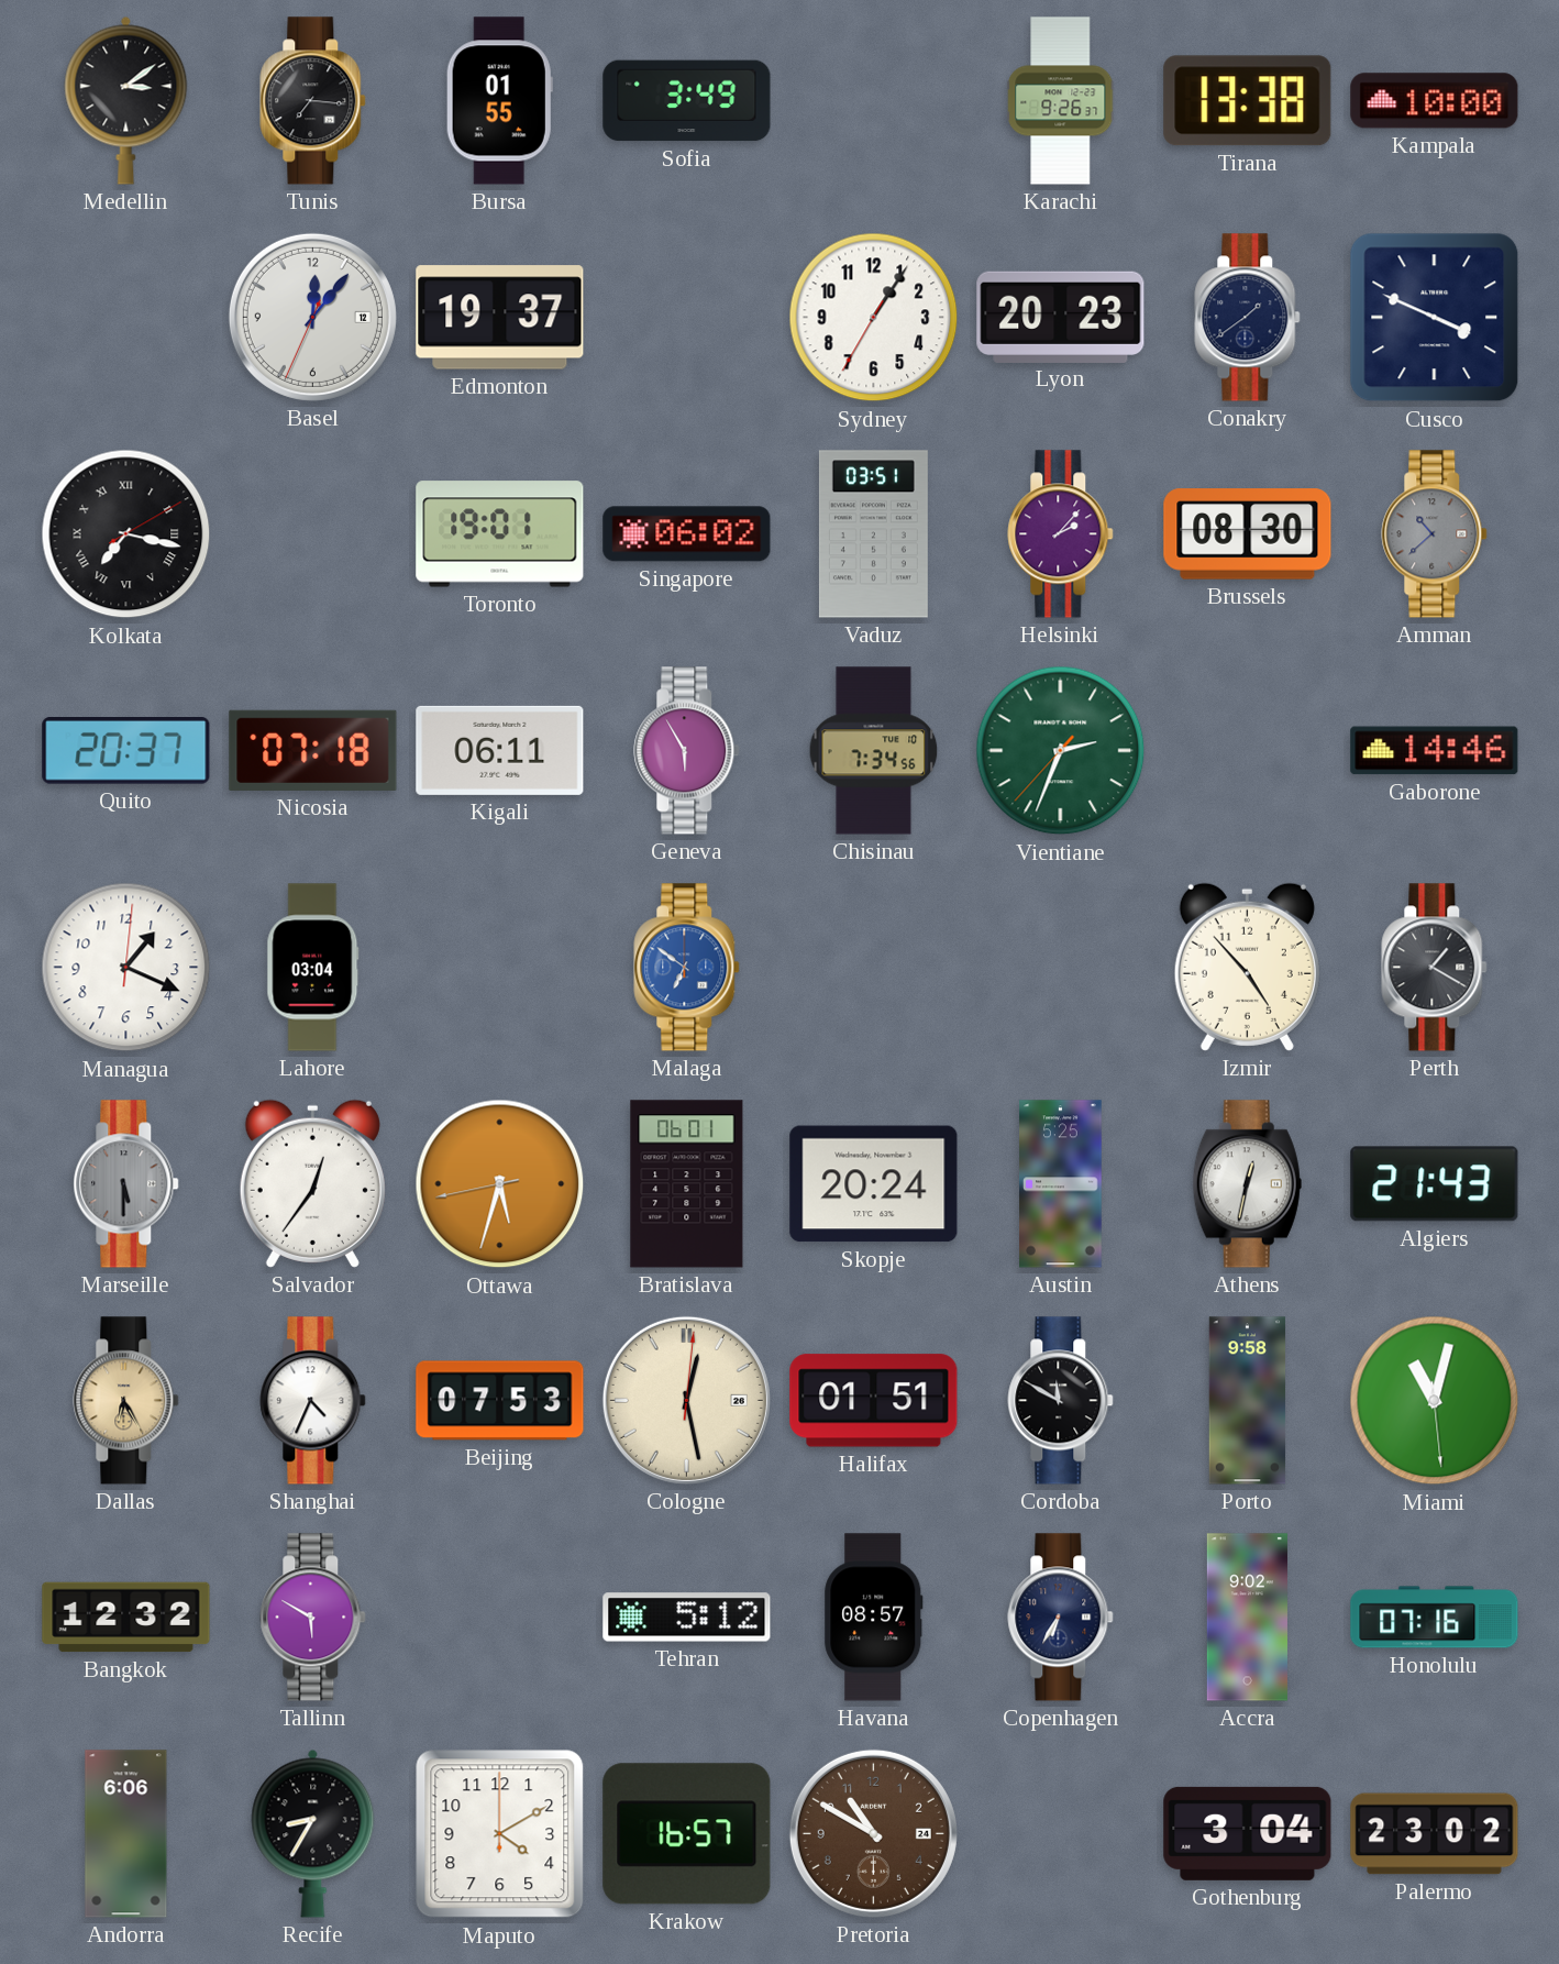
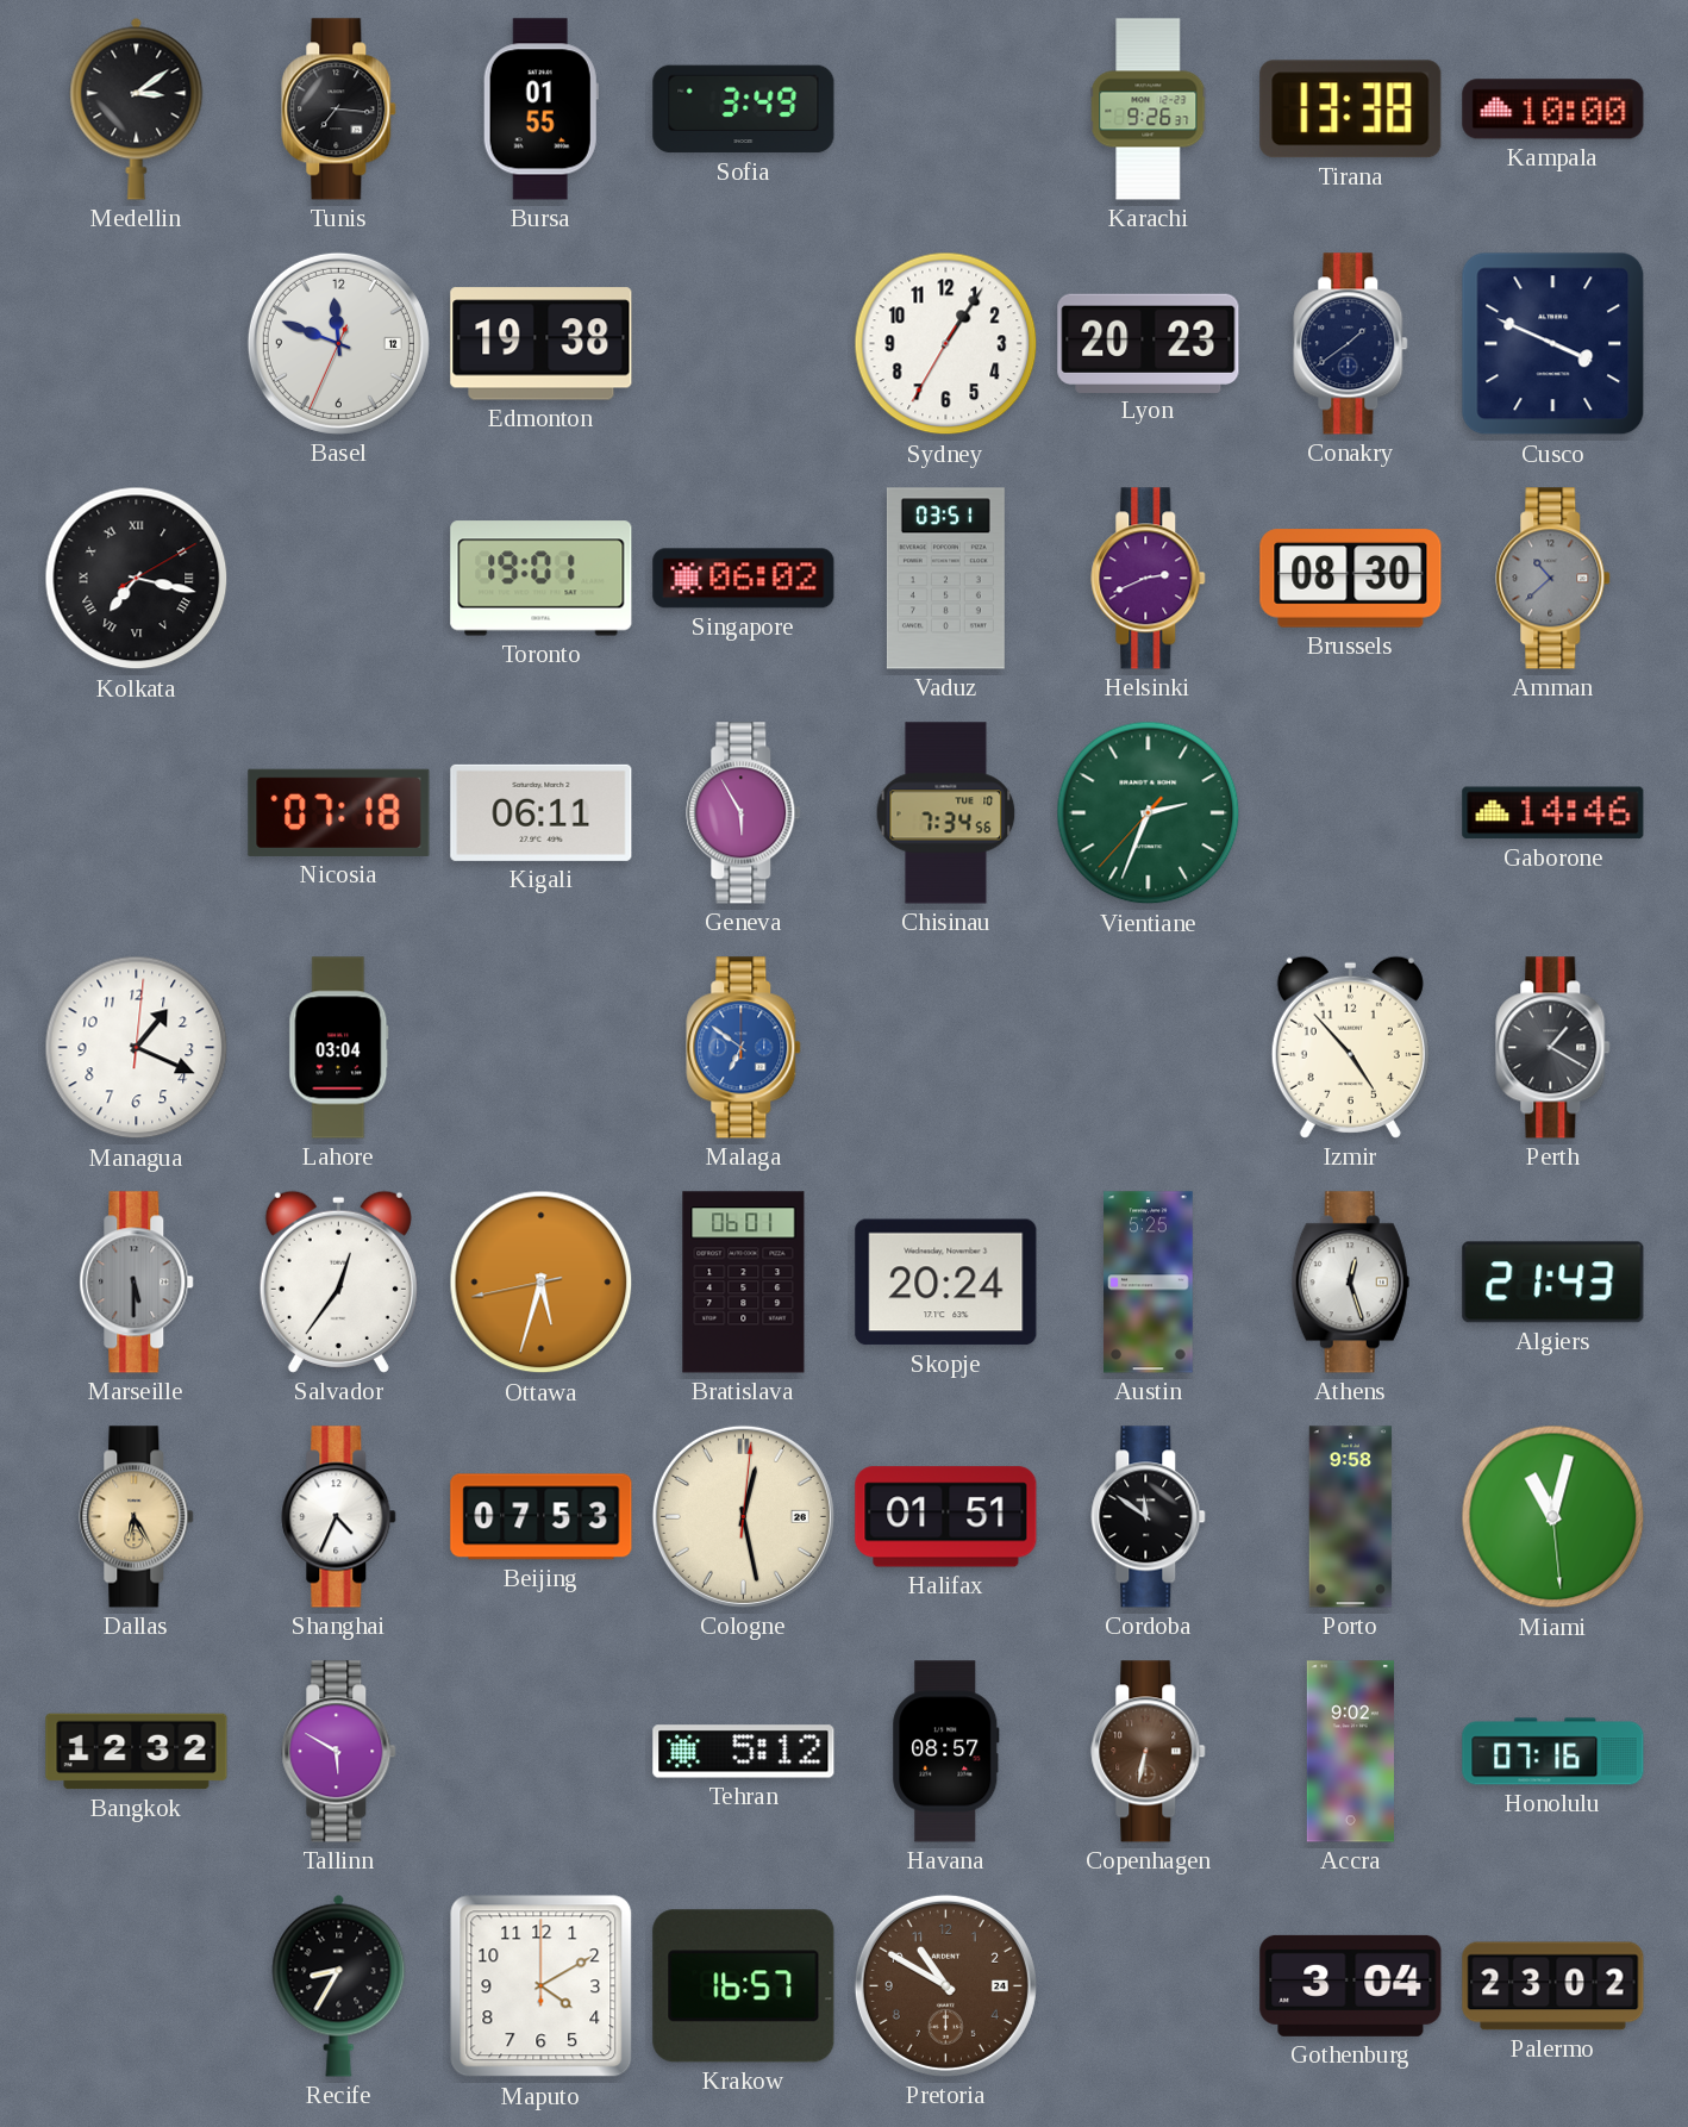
Basel: 12:06 -> 11:48
Edmonton: 19:37 -> 19:38
Helsinki: 2:07 -> 2:41
Quito: 20:37 -> none
Athens: 12:32 -> 12:27
Cordoba: 11:50 -> 11:51
Copenhagen: 6:35 -> 6:32
Copenhagen dial: navy -> brown
Andorra: 6:06 -> none
